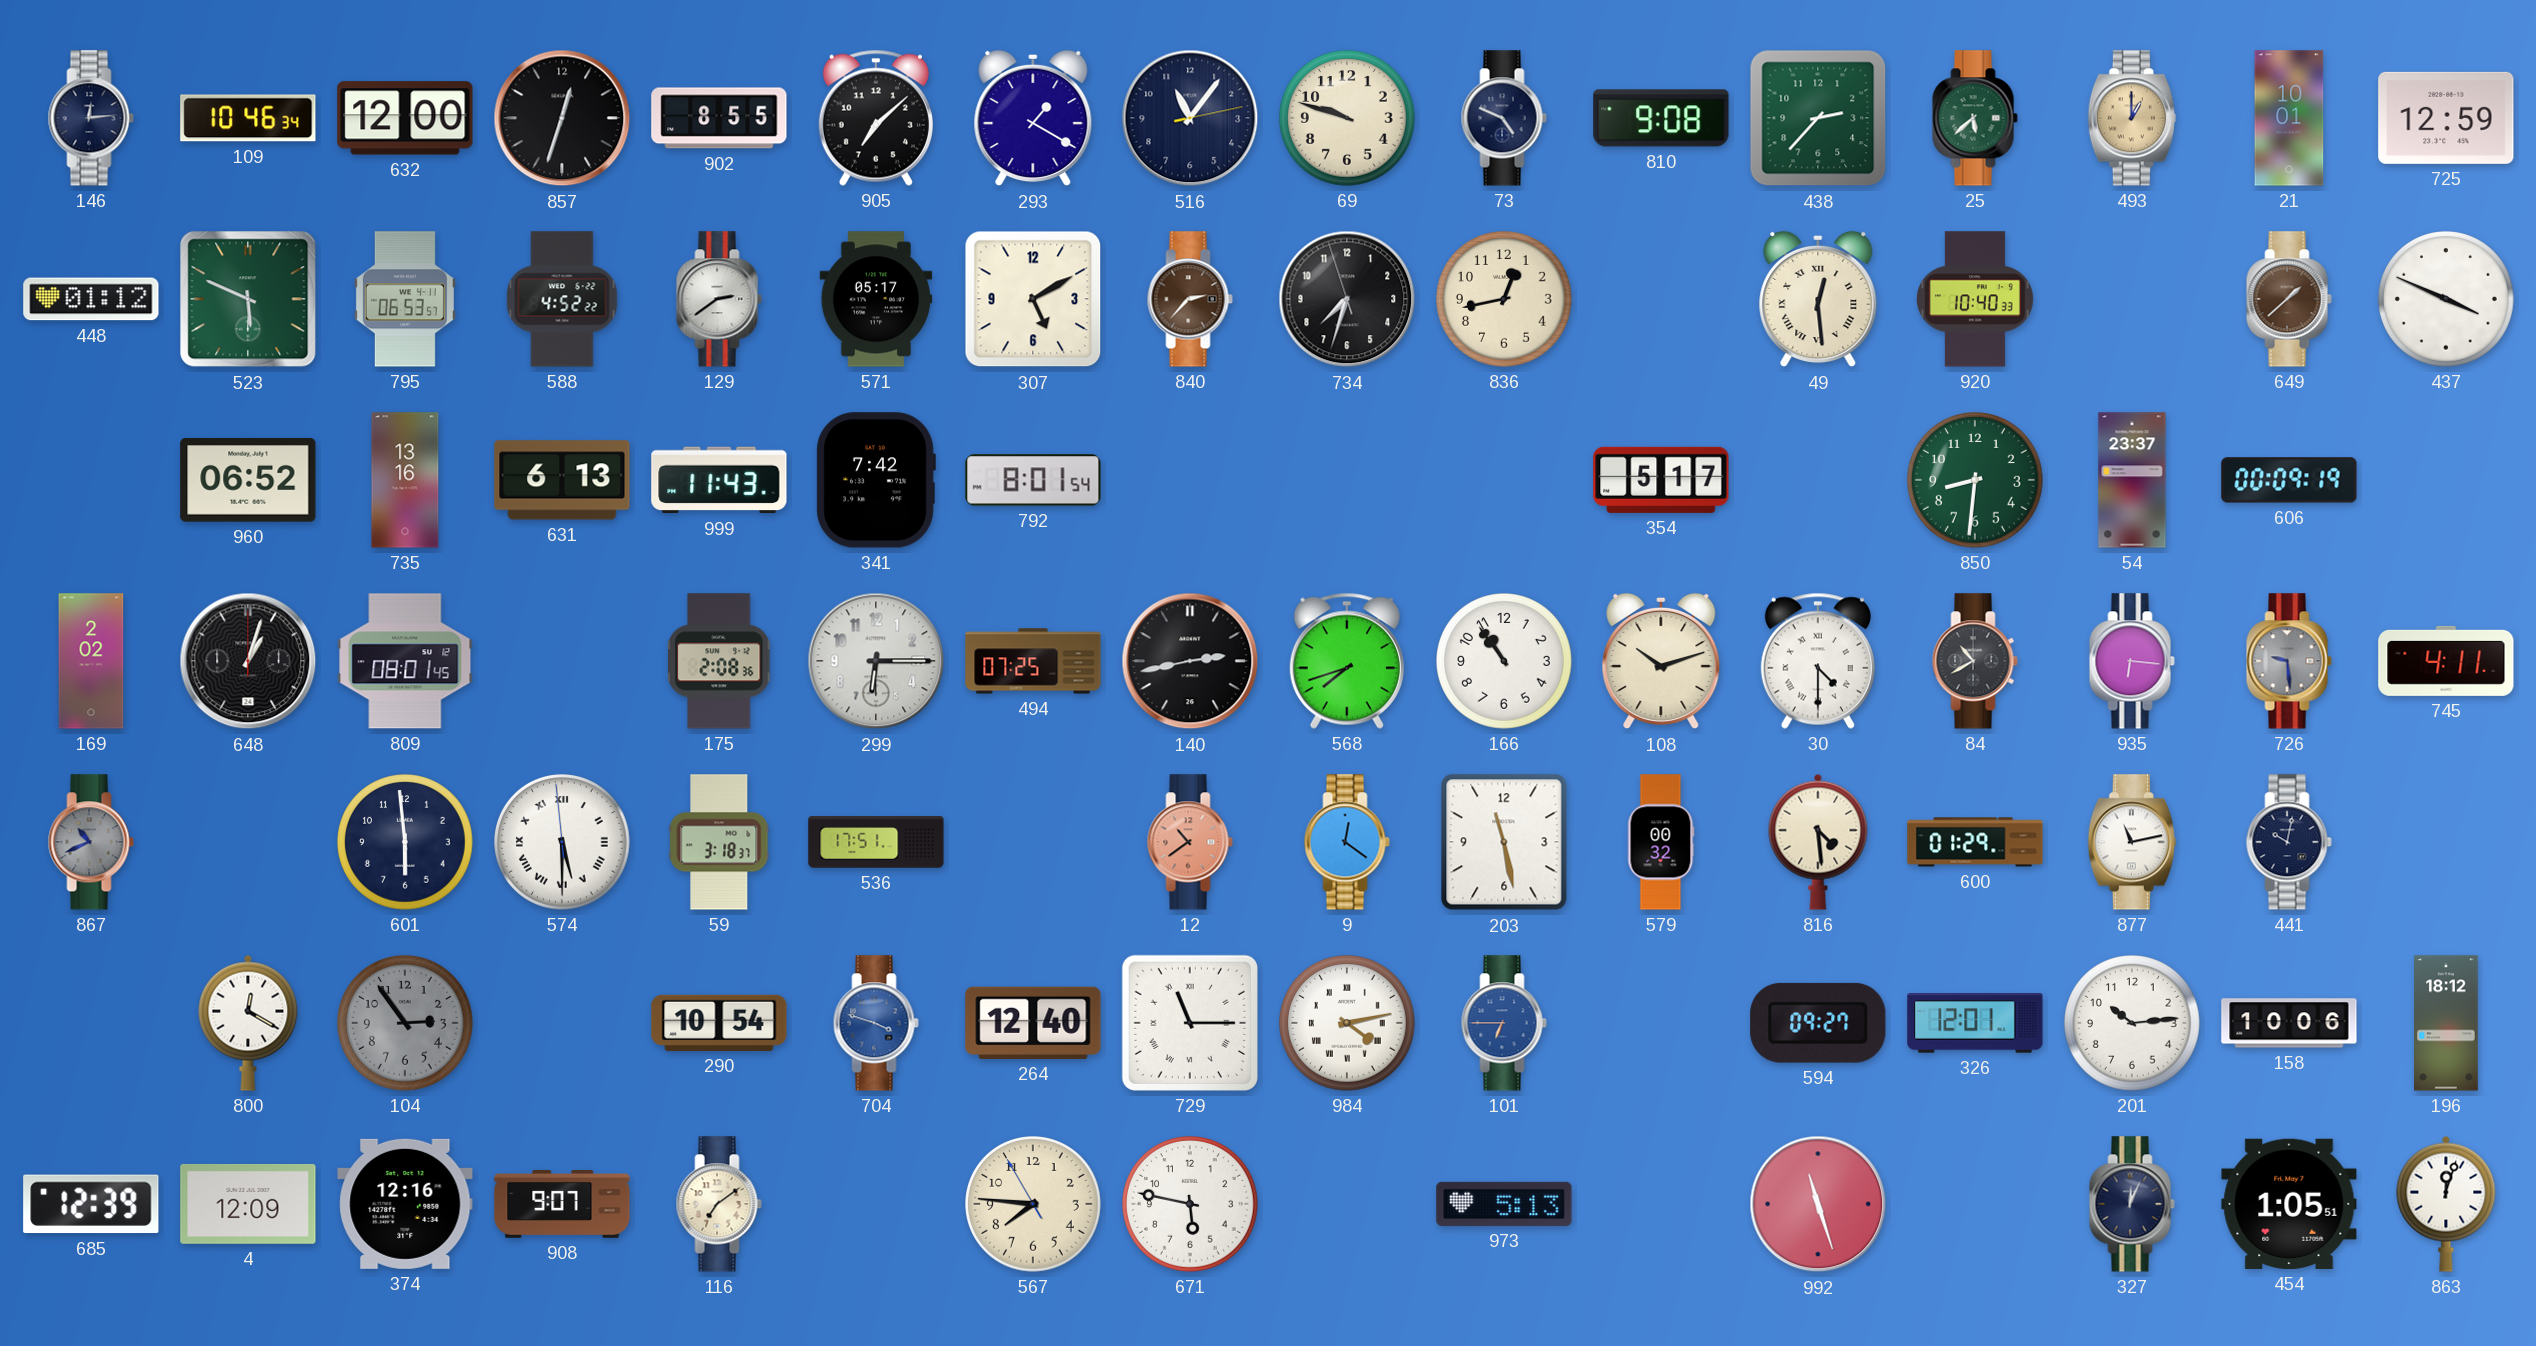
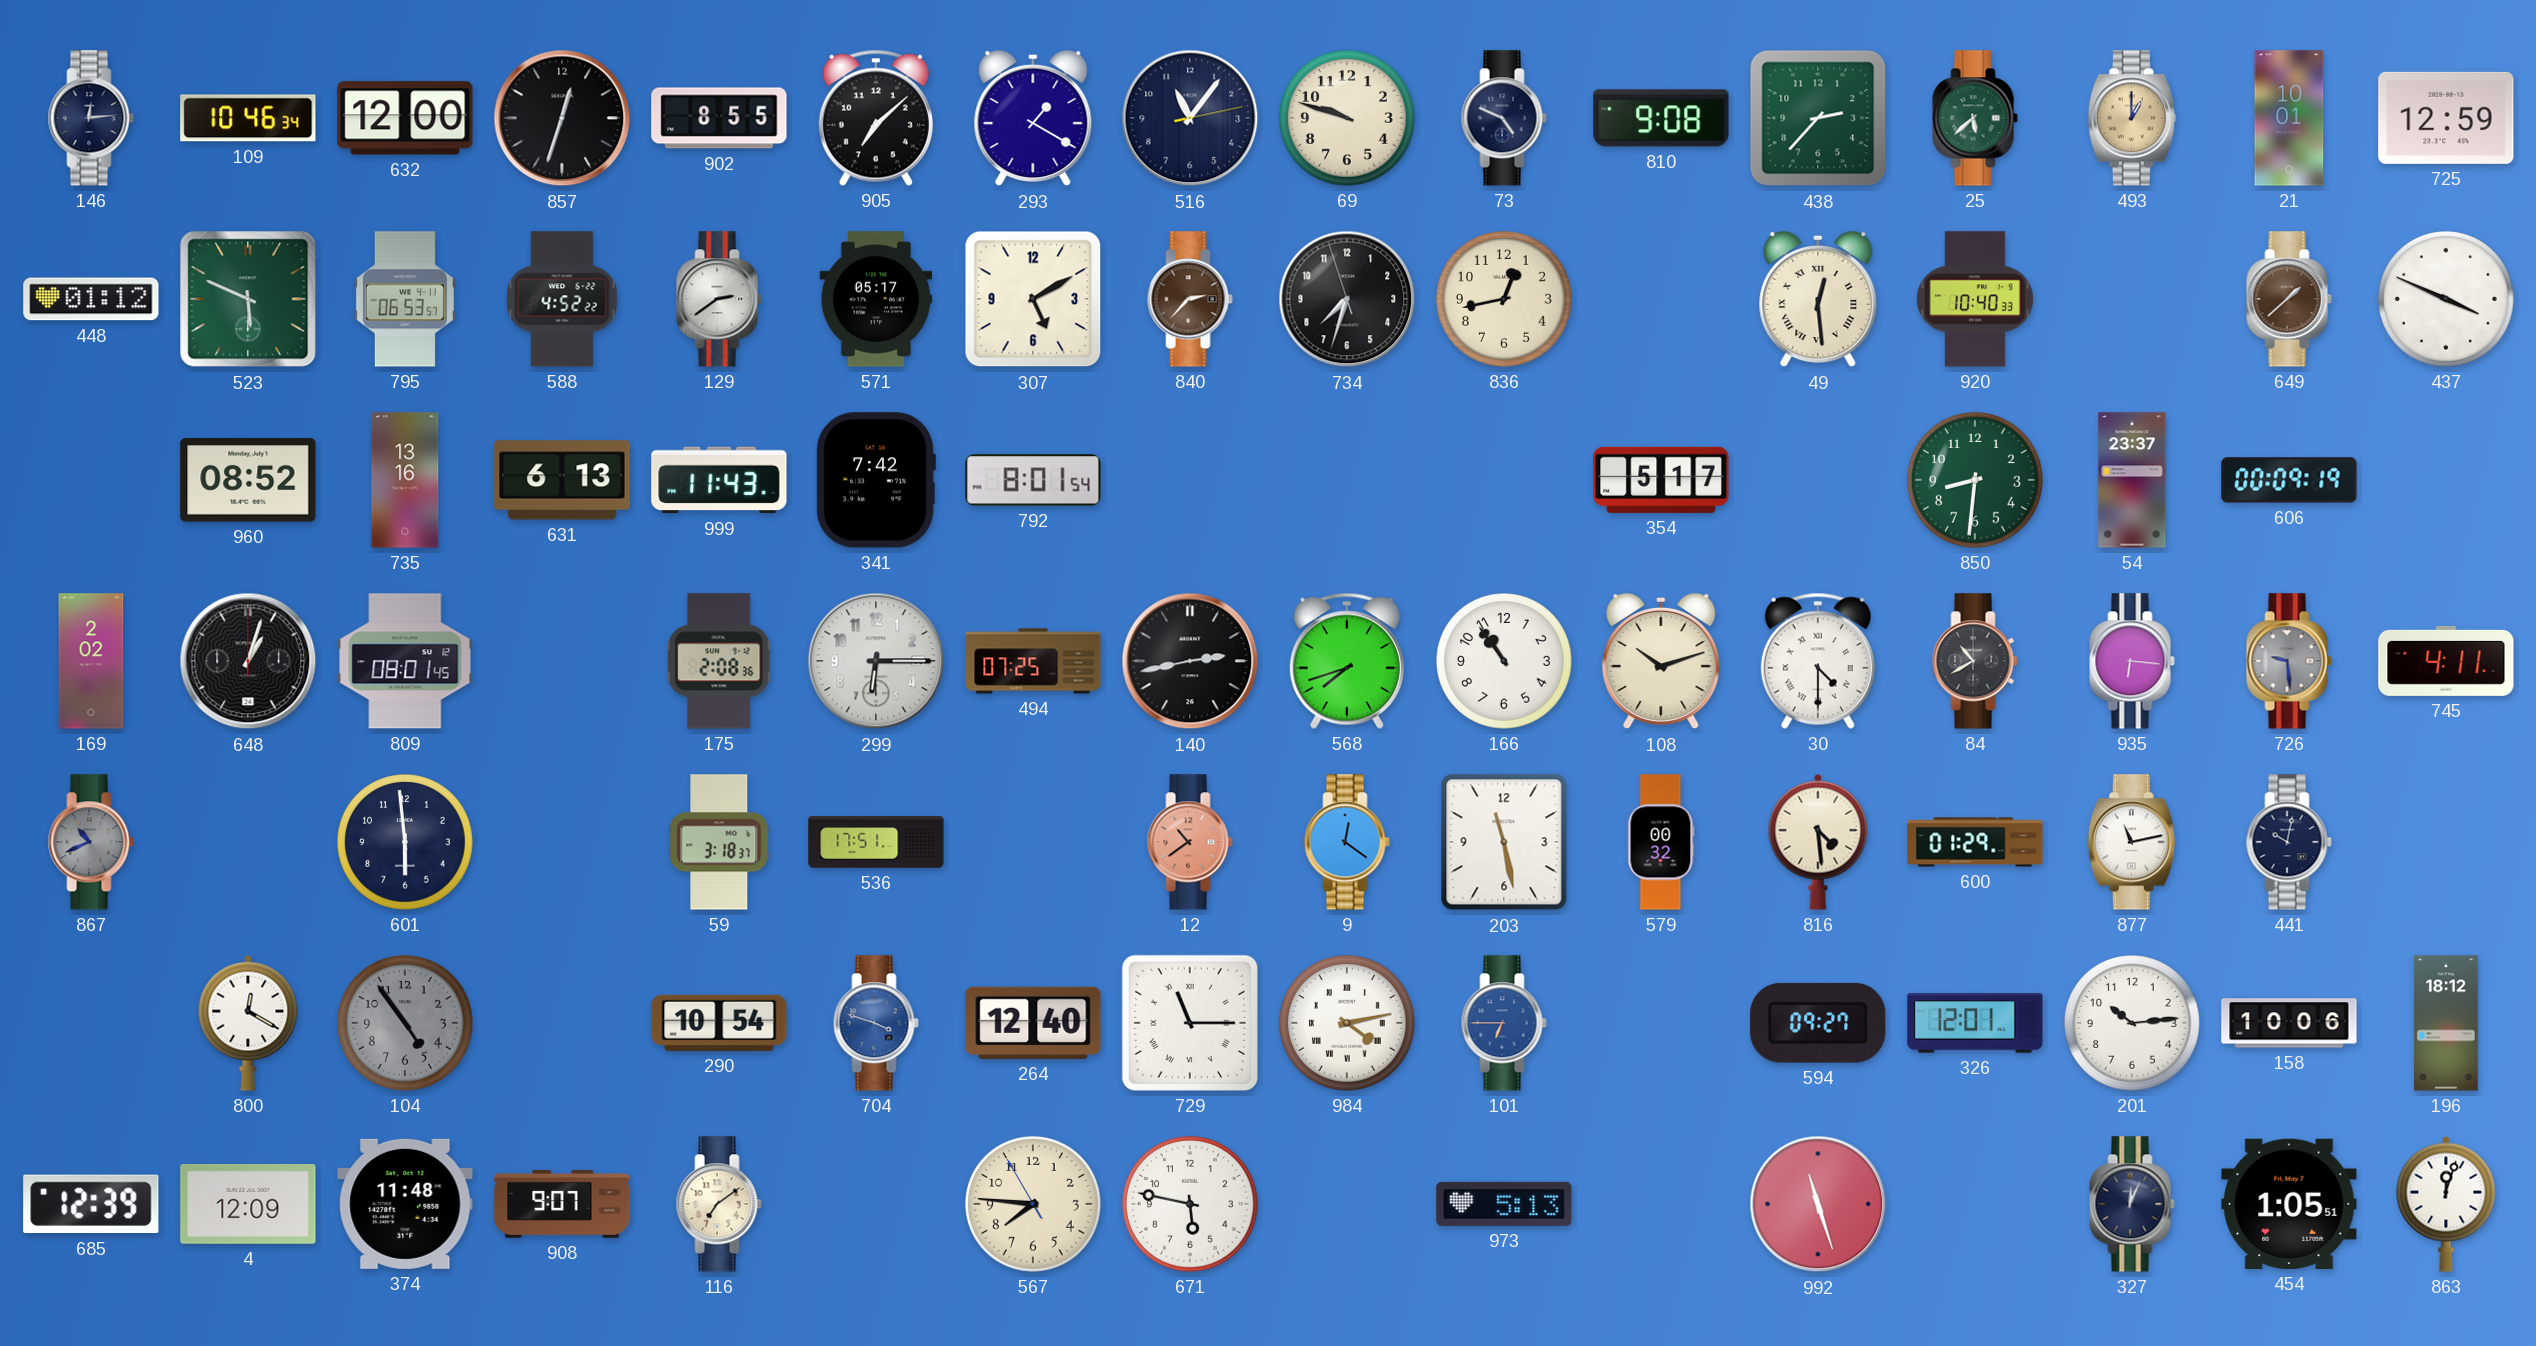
960: 06:52 -> 08:52
574: 5:29 -> none
104: 2:54 -> 4:54
374: 12:16 -> 11:48
